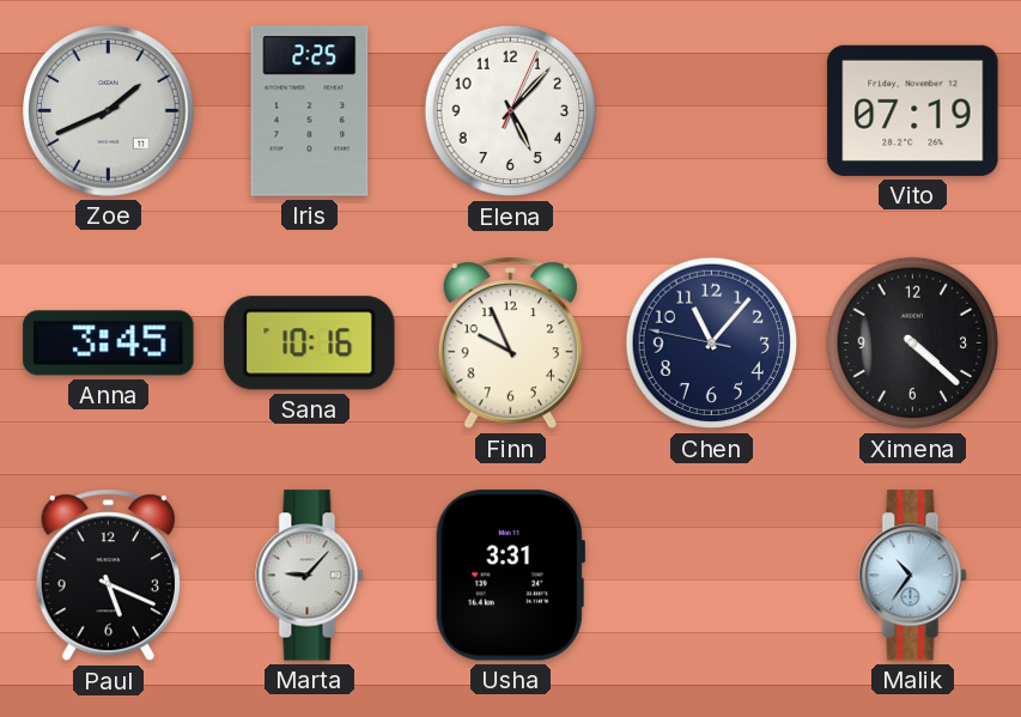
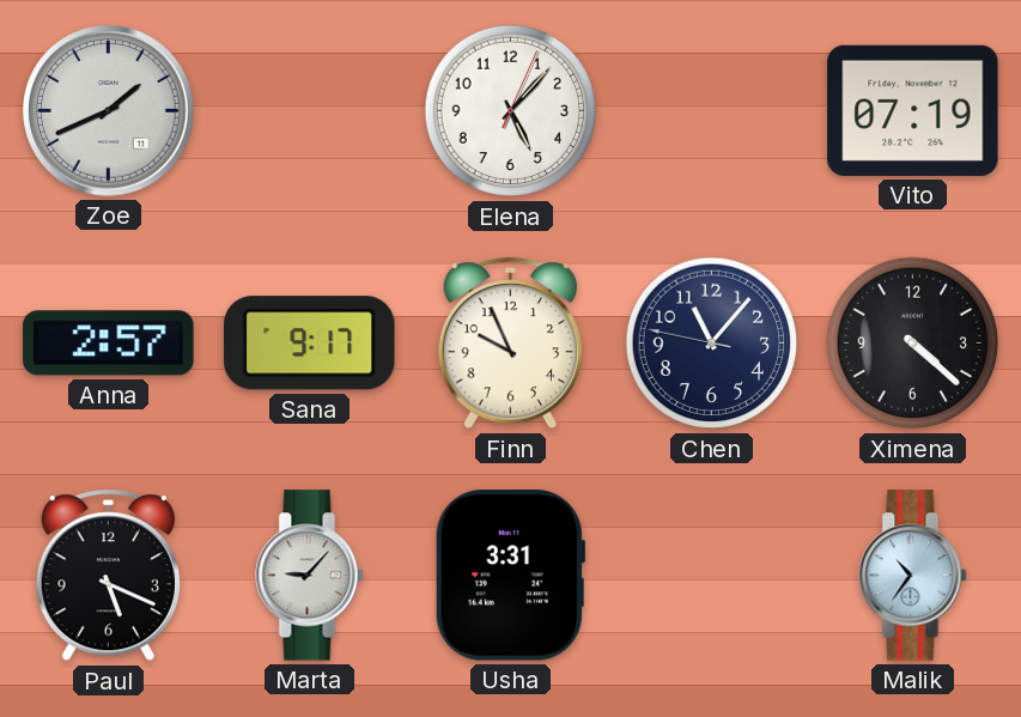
Iris: 2:25 -> none
Anna: 3:45 -> 2:57
Sana: 10:16 -> 9:17
